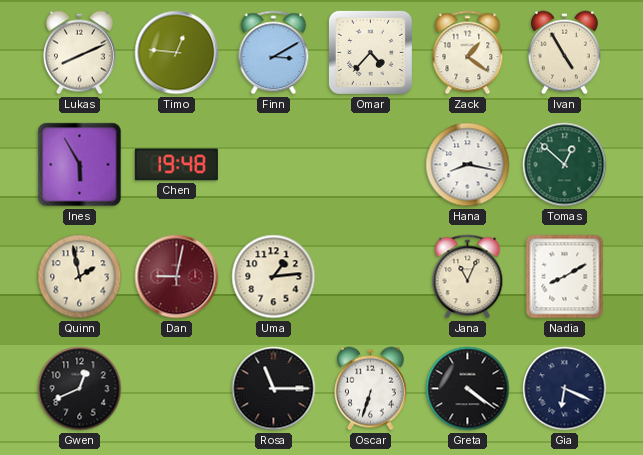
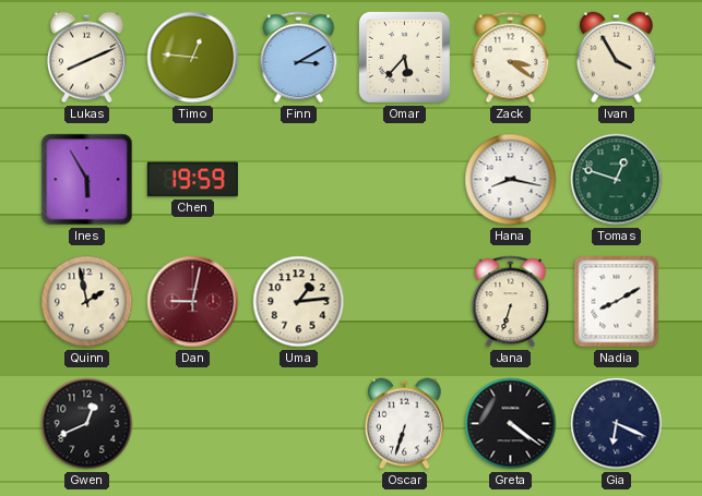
Omar: 4:37 -> 5:37
Zack: 1:21 -> 3:21
Ivan: 4:55 -> 3:55
Chen: 19:48 -> 19:59
Tomas: 12:52 -> 12:48
Jana: 11:04 -> 6:33
Rosa: 11:15 -> none
